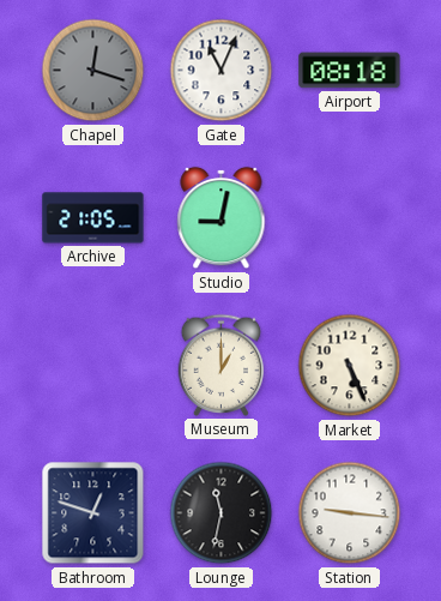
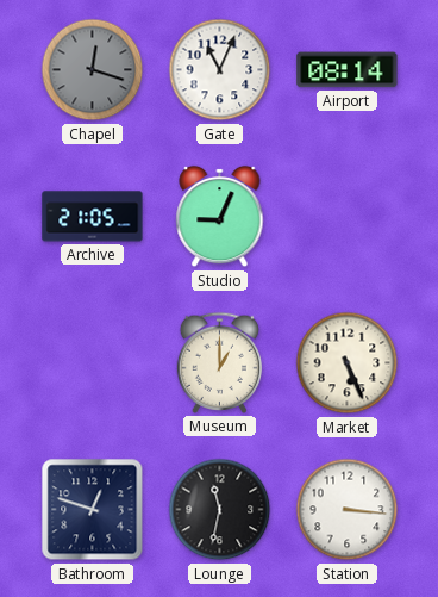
Airport: 08:18 -> 08:14
Studio: 9:02 -> 9:04
Station: 9:16 -> 3:16
